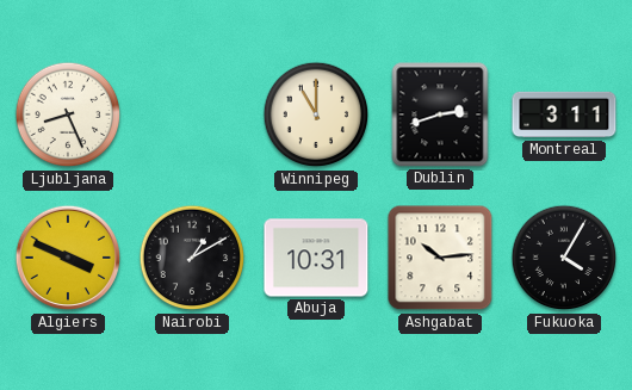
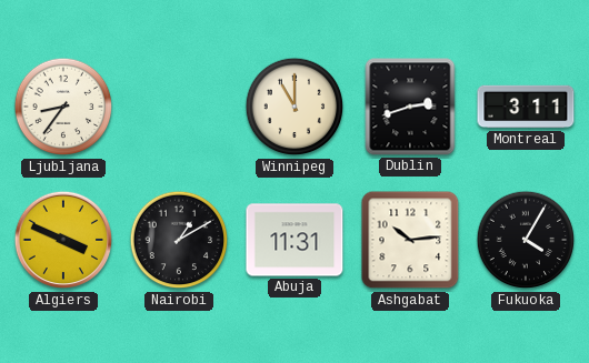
Ljubljana: 8:26 -> 8:36
Abuja: 10:31 -> 11:31
